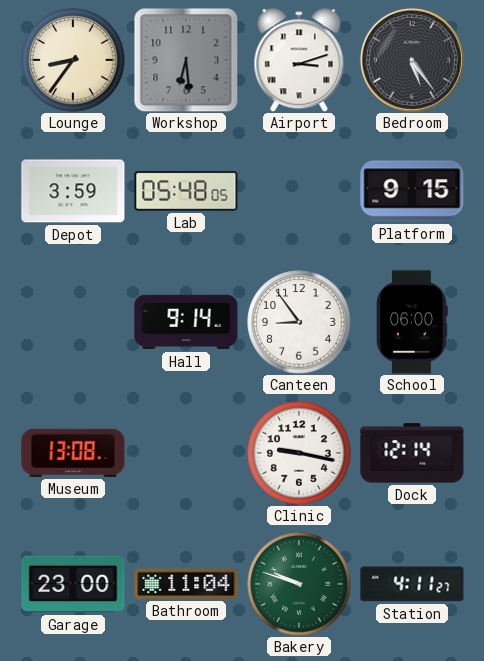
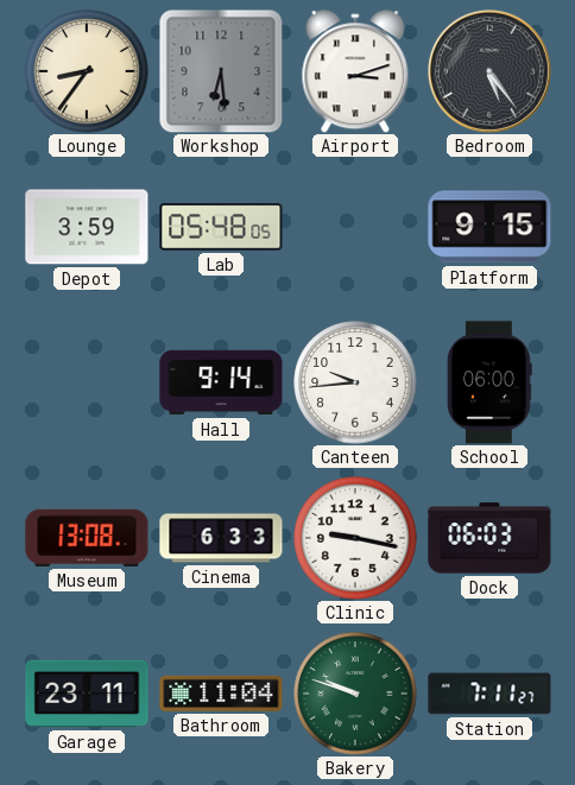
Canteen: 8:54 -> 9:44
Cinema: none -> 6:33
Dock: 12:14 -> 06:03
Garage: 23:00 -> 23:11
Station: 4:11 -> 7:11
